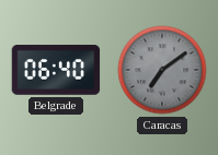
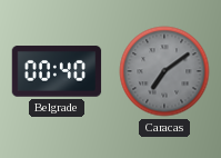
Belgrade: 06:40 -> 00:40
